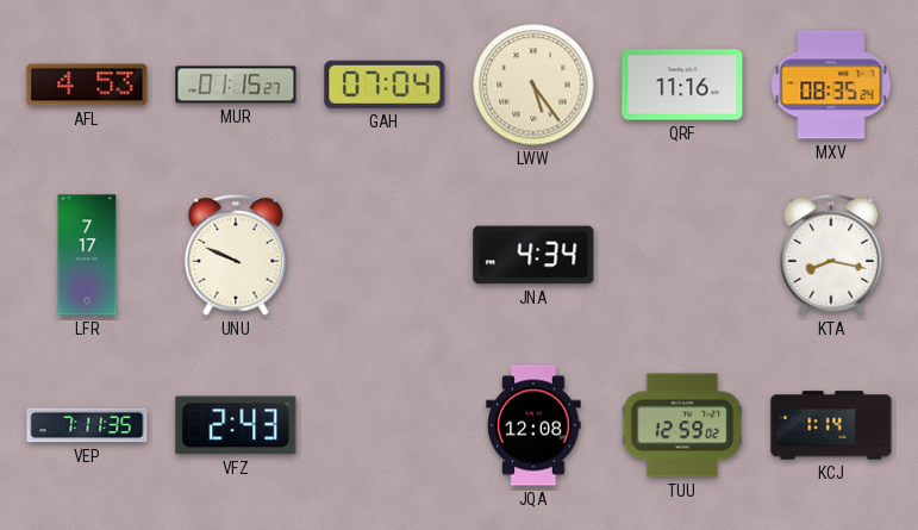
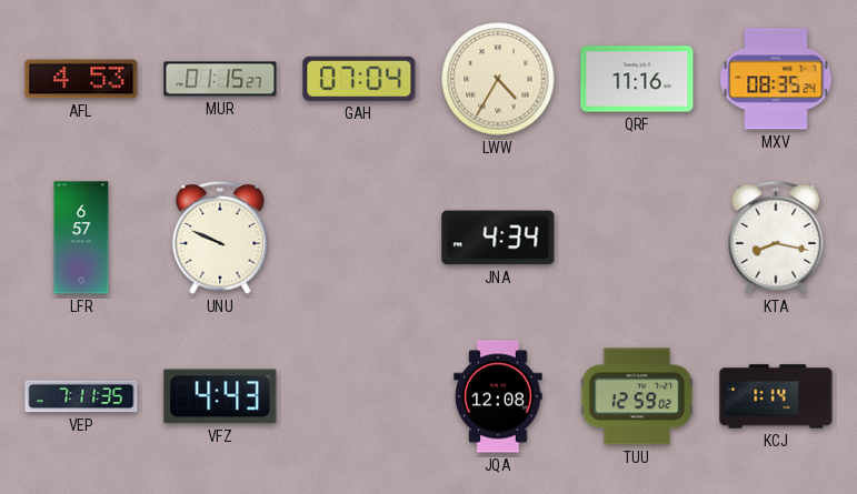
LWW: 5:24 -> 4:35
LFR: 7:17 -> 6:57
VFZ: 2:43 -> 4:43
